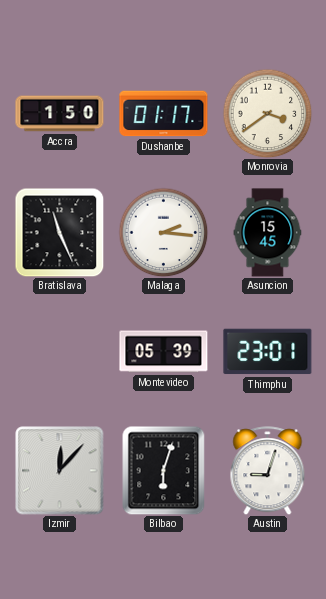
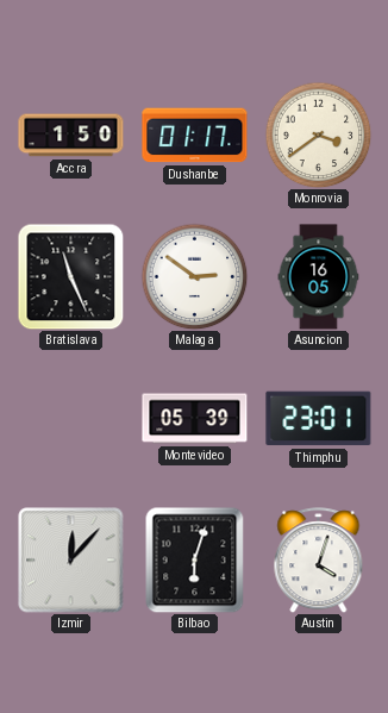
Malaga: 2:16 -> 2:51
Asuncion: 15:45 -> 16:05
Austin: 9:03 -> 4:03
